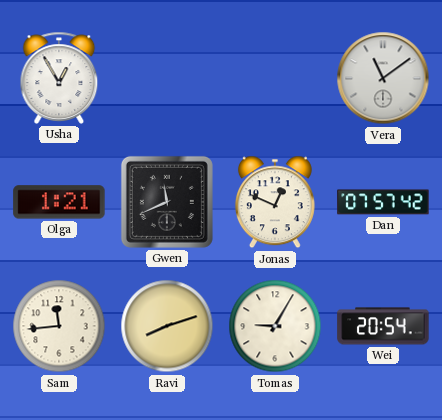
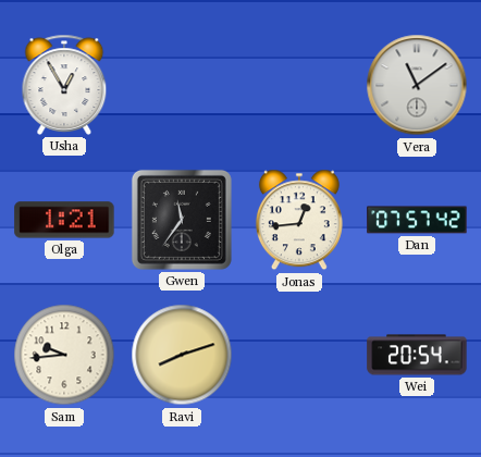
Gwen: 11:41 -> 11:36
Jonas: 12:49 -> 12:44
Sam: 11:44 -> 9:44
Tomas: 9:05 -> none
